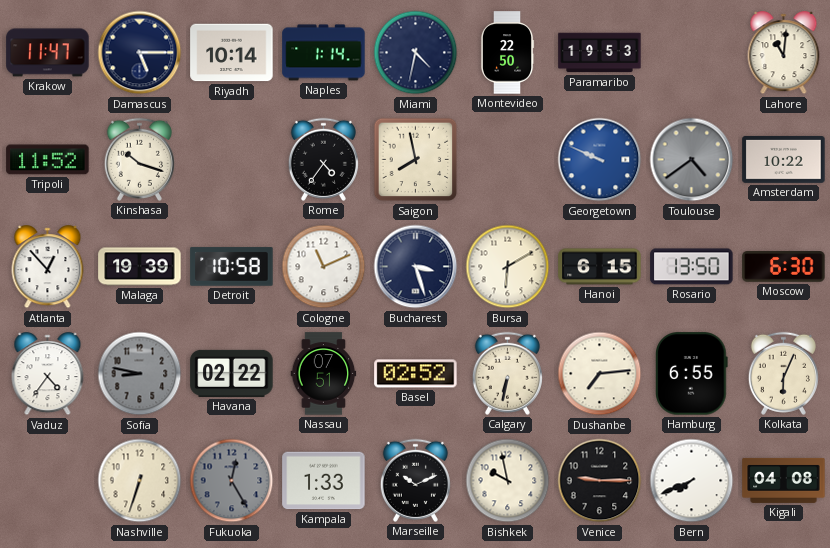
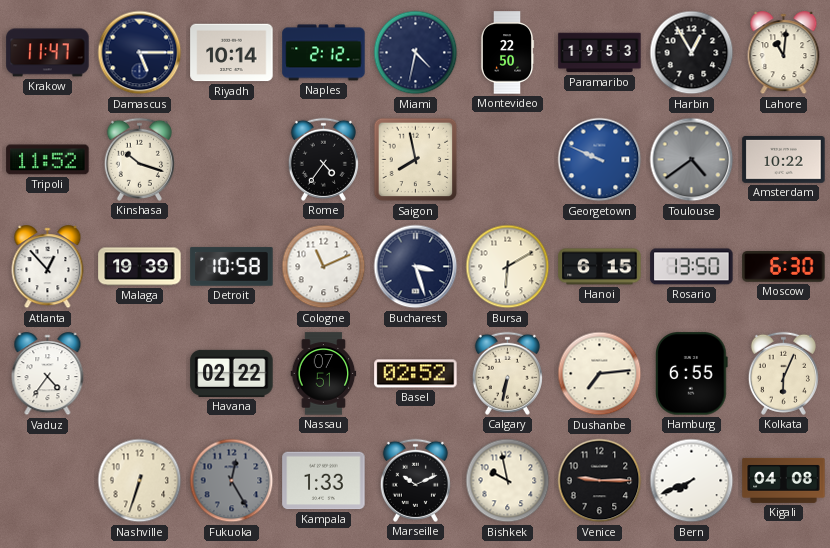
Naples: 1:14 -> 2:12
Harbin: none -> 12:55
Sofia: 8:47 -> none
